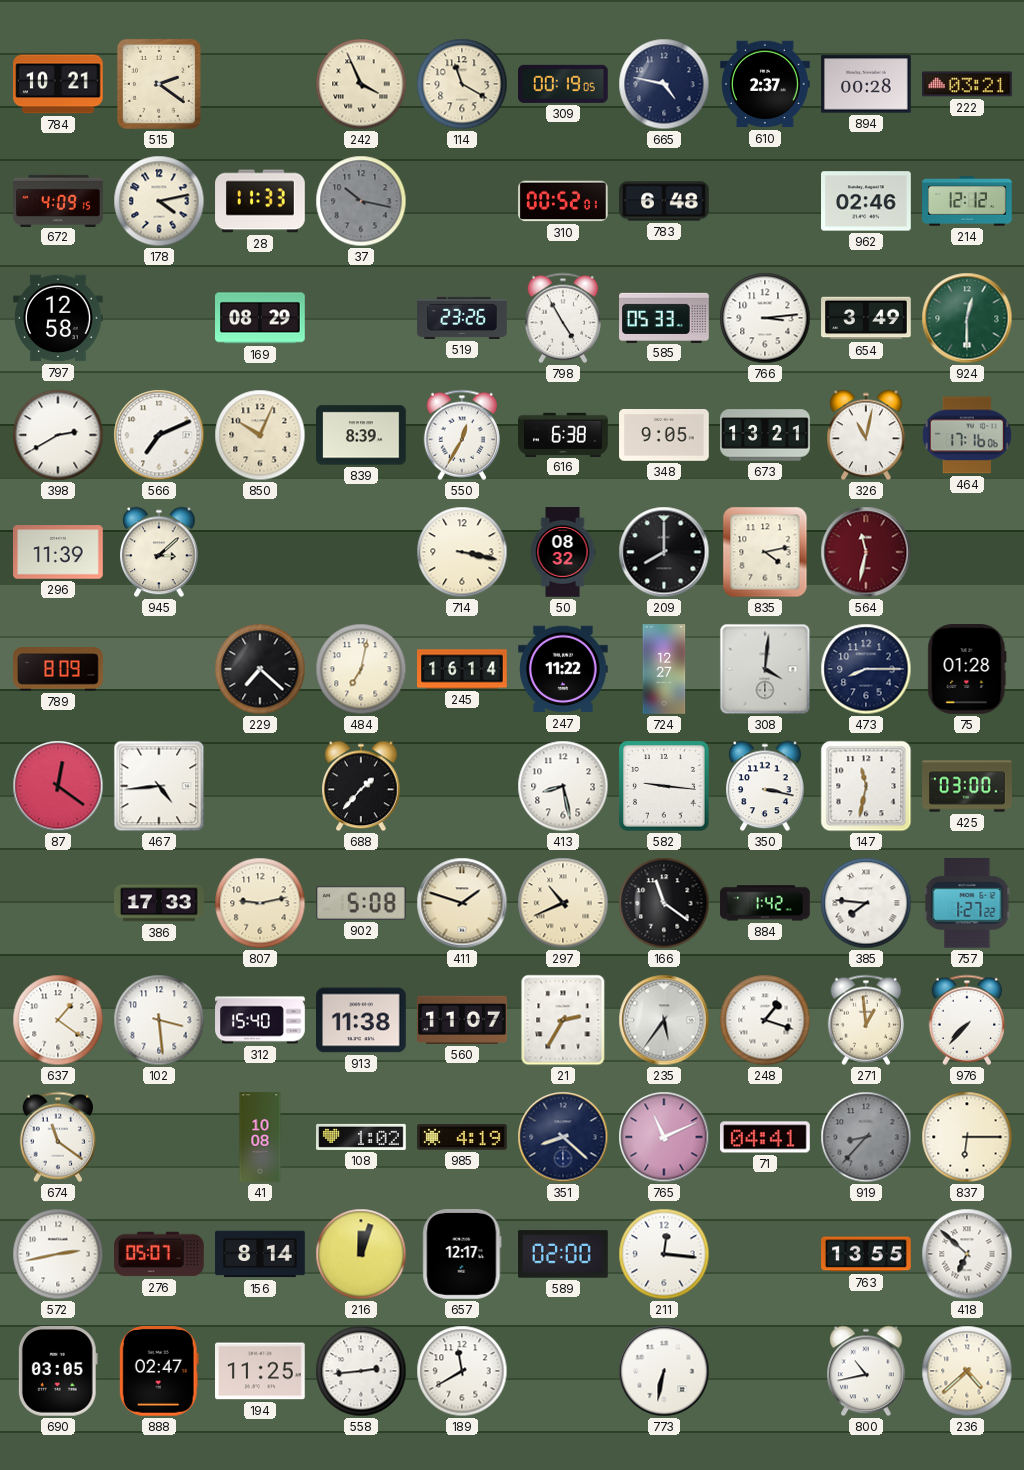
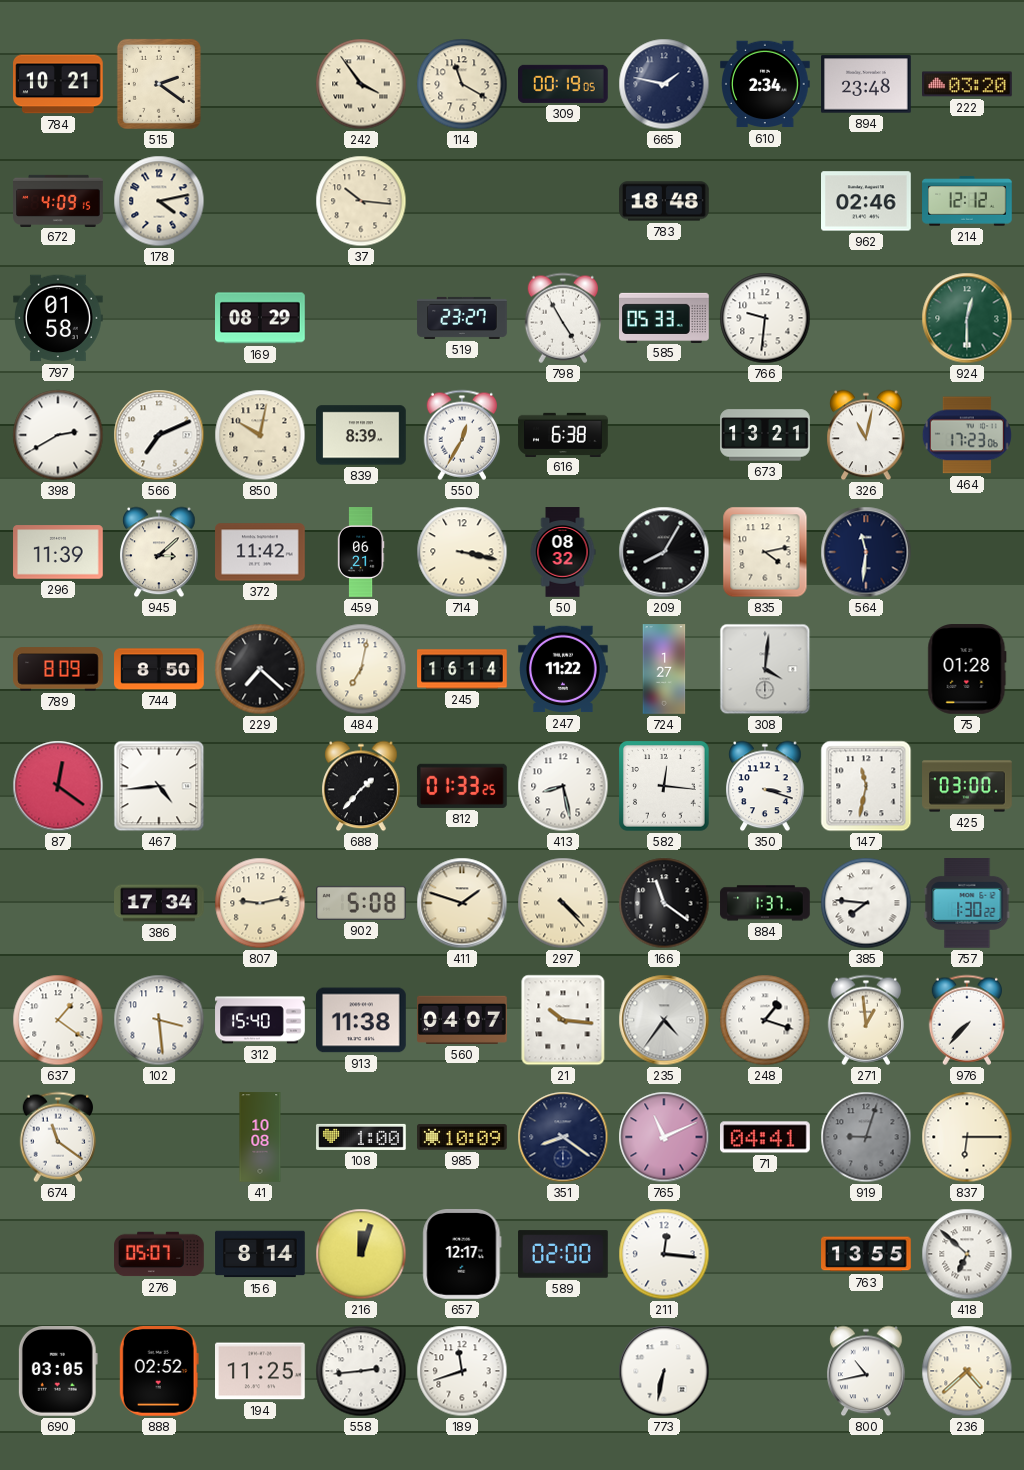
242: 3:56 -> 3:54
665: 4:47 -> 1:47
610: 2:37 -> 2:34
894: 00:28 -> 23:48
222: 03:21 -> 03:20
28: 11:33 -> none
37: 10:17 -> 10:16
37 dial: grey -> cream
310: 00:52 -> none
783: 6:48 -> 18:48
797: 12:58 -> 01:58
519: 23:26 -> 23:27
766: 3:14 -> 9:31
654: 3:49 -> none
850: 10:04 -> 10:02
348: 9:05 -> none
464: 17:16 -> 17:23
372: none -> 11:42
459: none -> 06:21
209: 8:00 -> 8:05
564: 11:32 -> 11:31
564 dial: burgundy -> navy
744: none -> 8:50
724: 12:27 -> 1:27
473: 8:15 -> none
812: none -> 01:33
582: 9:16 -> 12:16
350: 3:17 -> 3:18
386: 17:33 -> 17:34
297: 10:41 -> 4:23
884: 1:42 -> 1:37
757: 1:27 -> 1:30
560: 11:07 -> 04:07
21: 2:35 -> 10:16
235: 5:36 -> 4:36
108: 1:02 -> 1:00
985: 4:19 -> 10:09
351: 8:22 -> 8:21
919: 8:37 -> 9:03
572: 2:43 -> none
888: 02:47 -> 02:52
189: 11:40 -> 11:42
